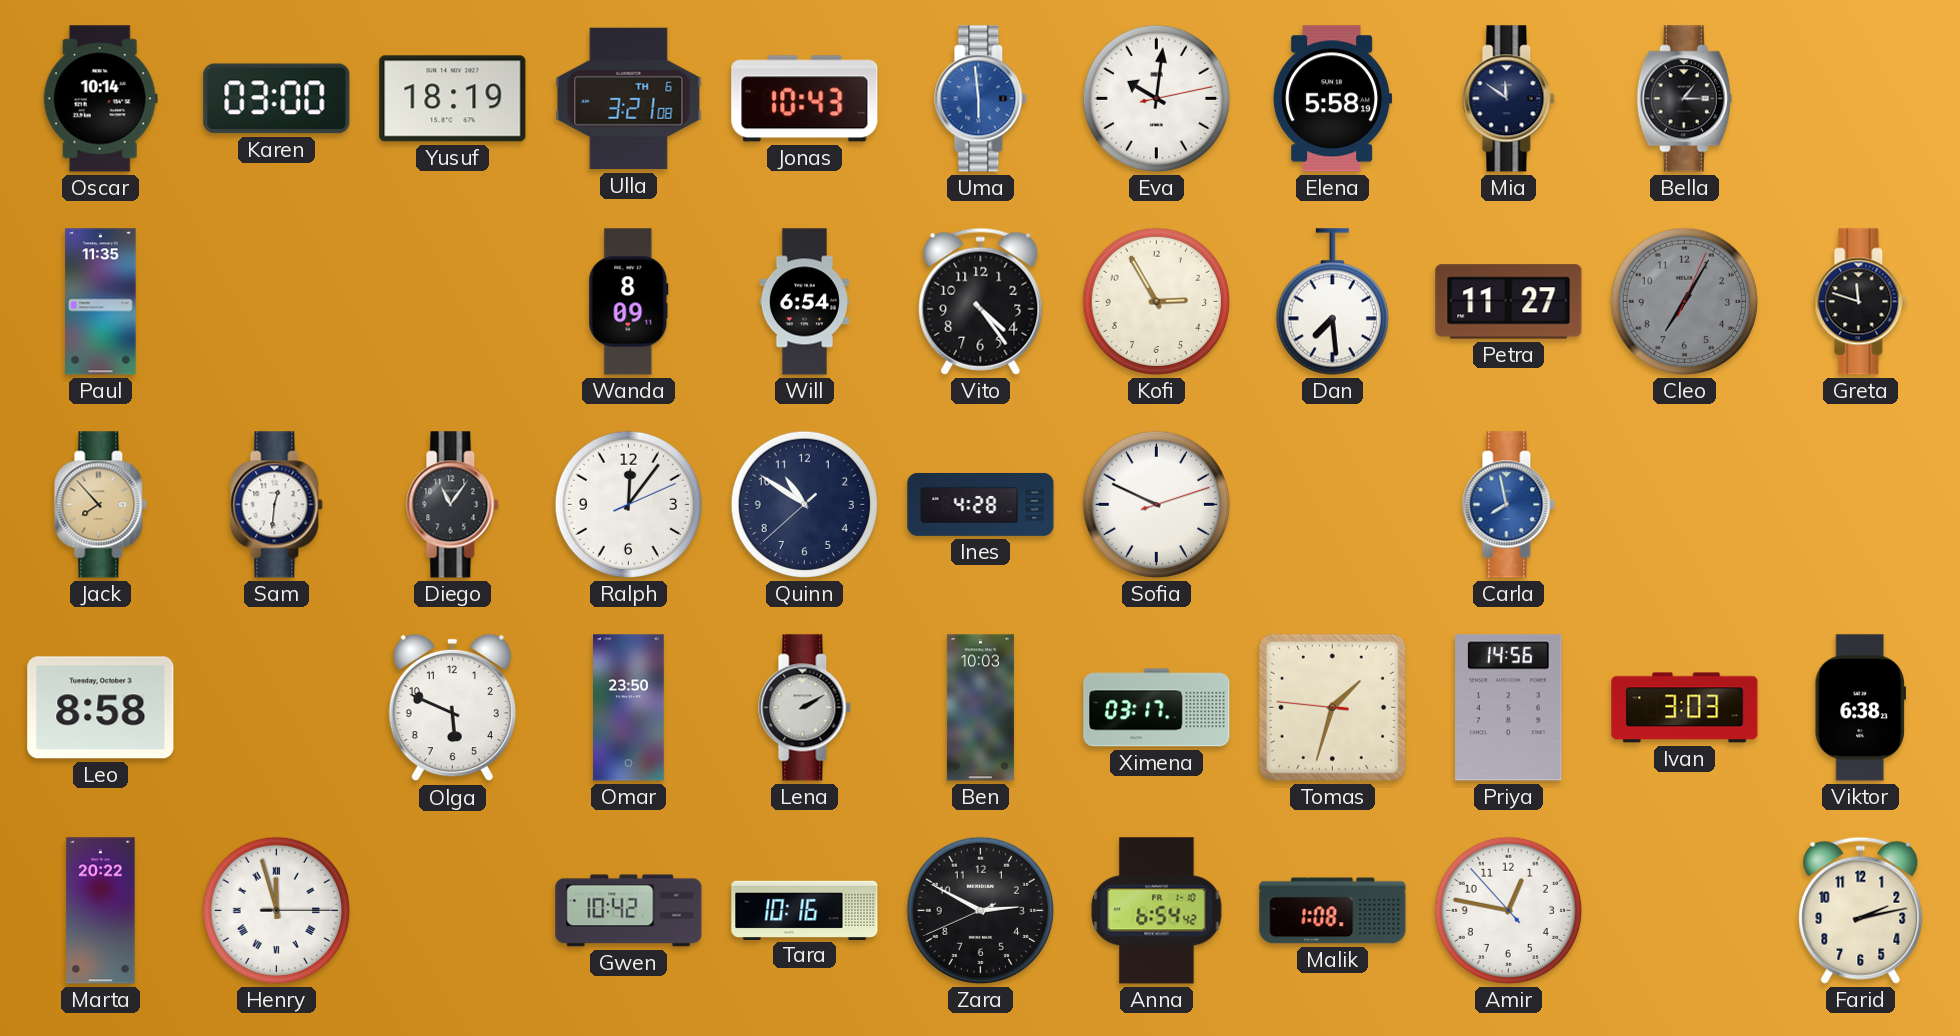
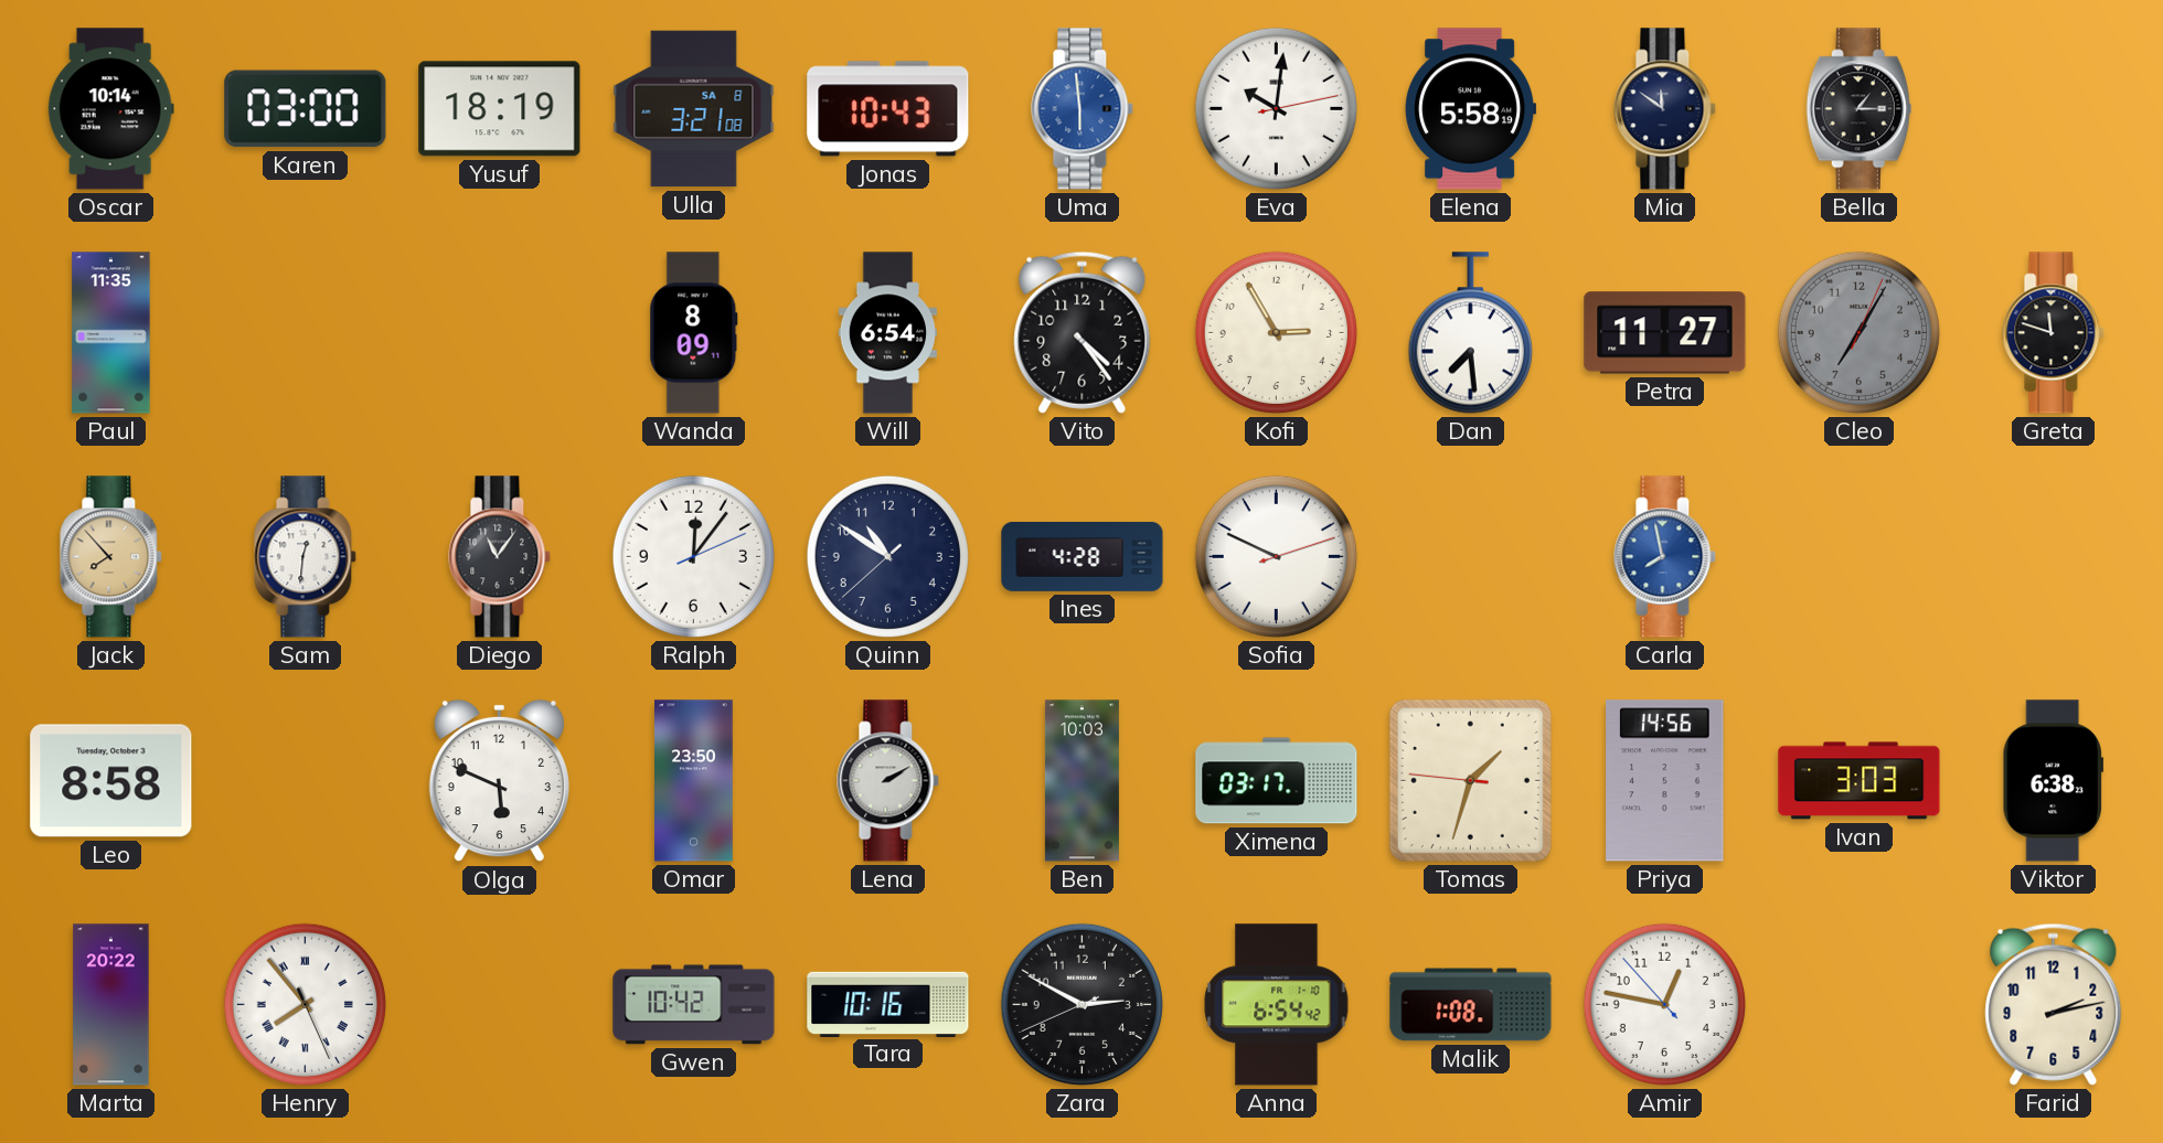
Ulla date: TH 6 -> SA 8
Henry: 11:57 -> 7:53
